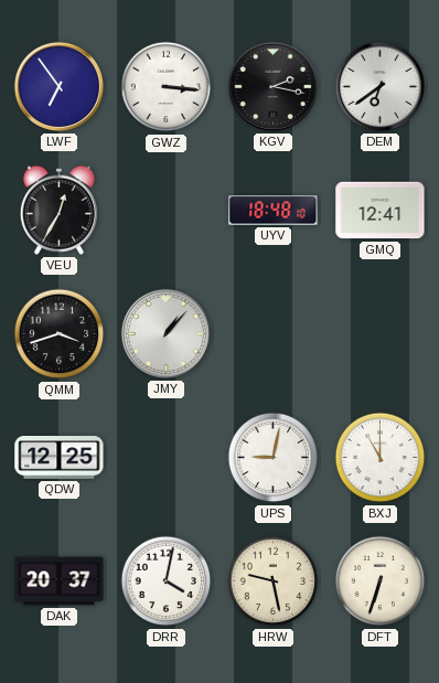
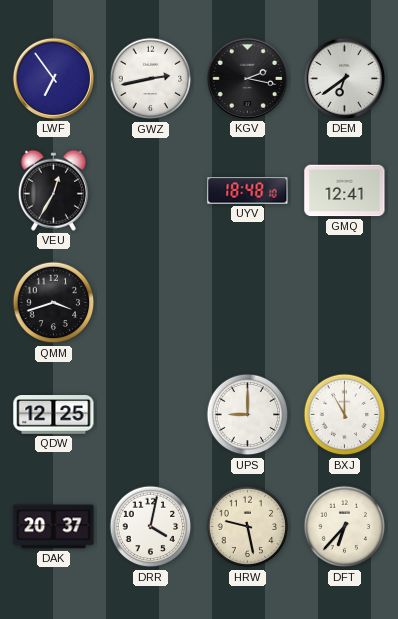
GWZ: 3:16 -> 2:43
JMY: 1:07 -> none
UPS: 9:02 -> 9:00
DFT: 6:33 -> 6:37
